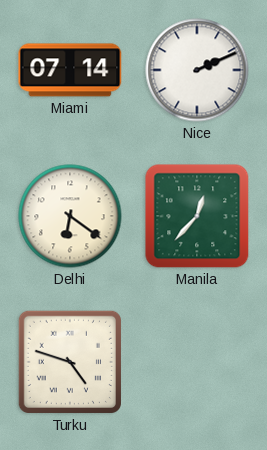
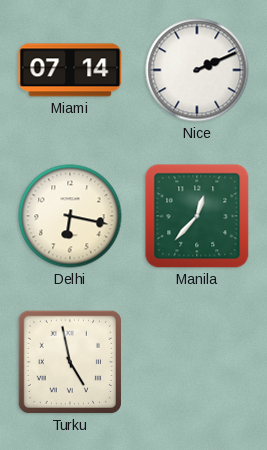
Delhi: 6:21 -> 6:17
Turku: 4:48 -> 4:58
